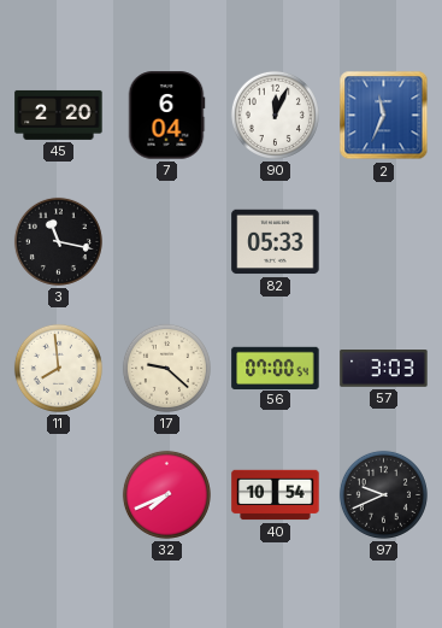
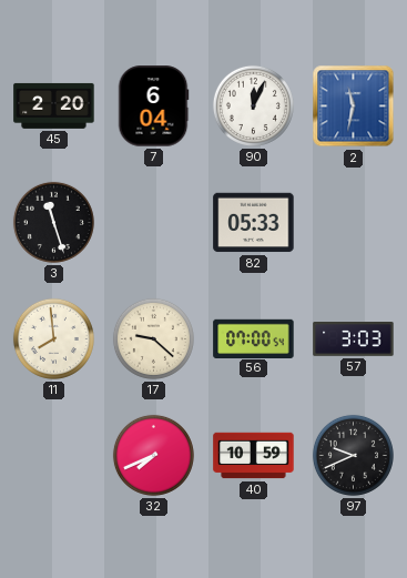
2: 11:34 -> 11:32
3: 11:17 -> 11:27
40: 10:54 -> 10:59
